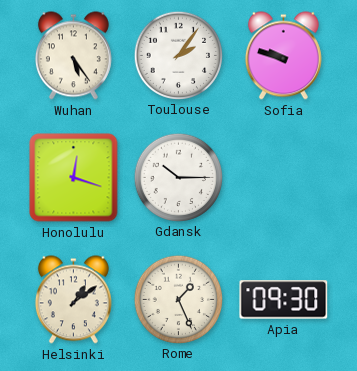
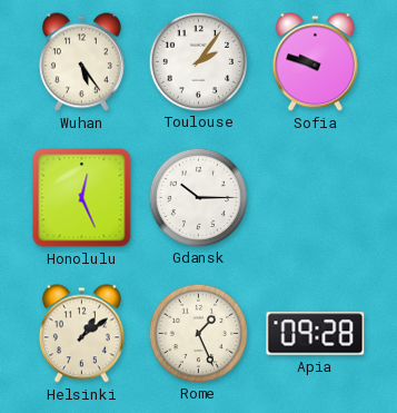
Honolulu: 12:18 -> 12:26
Apia: 09:30 -> 09:28
